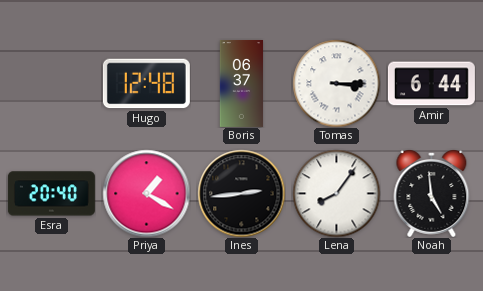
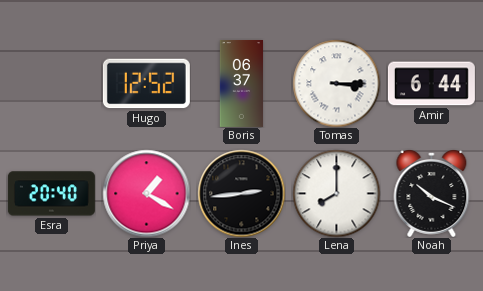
Hugo: 12:48 -> 12:52
Lena: 8:06 -> 8:00
Noah: 4:59 -> 10:19
